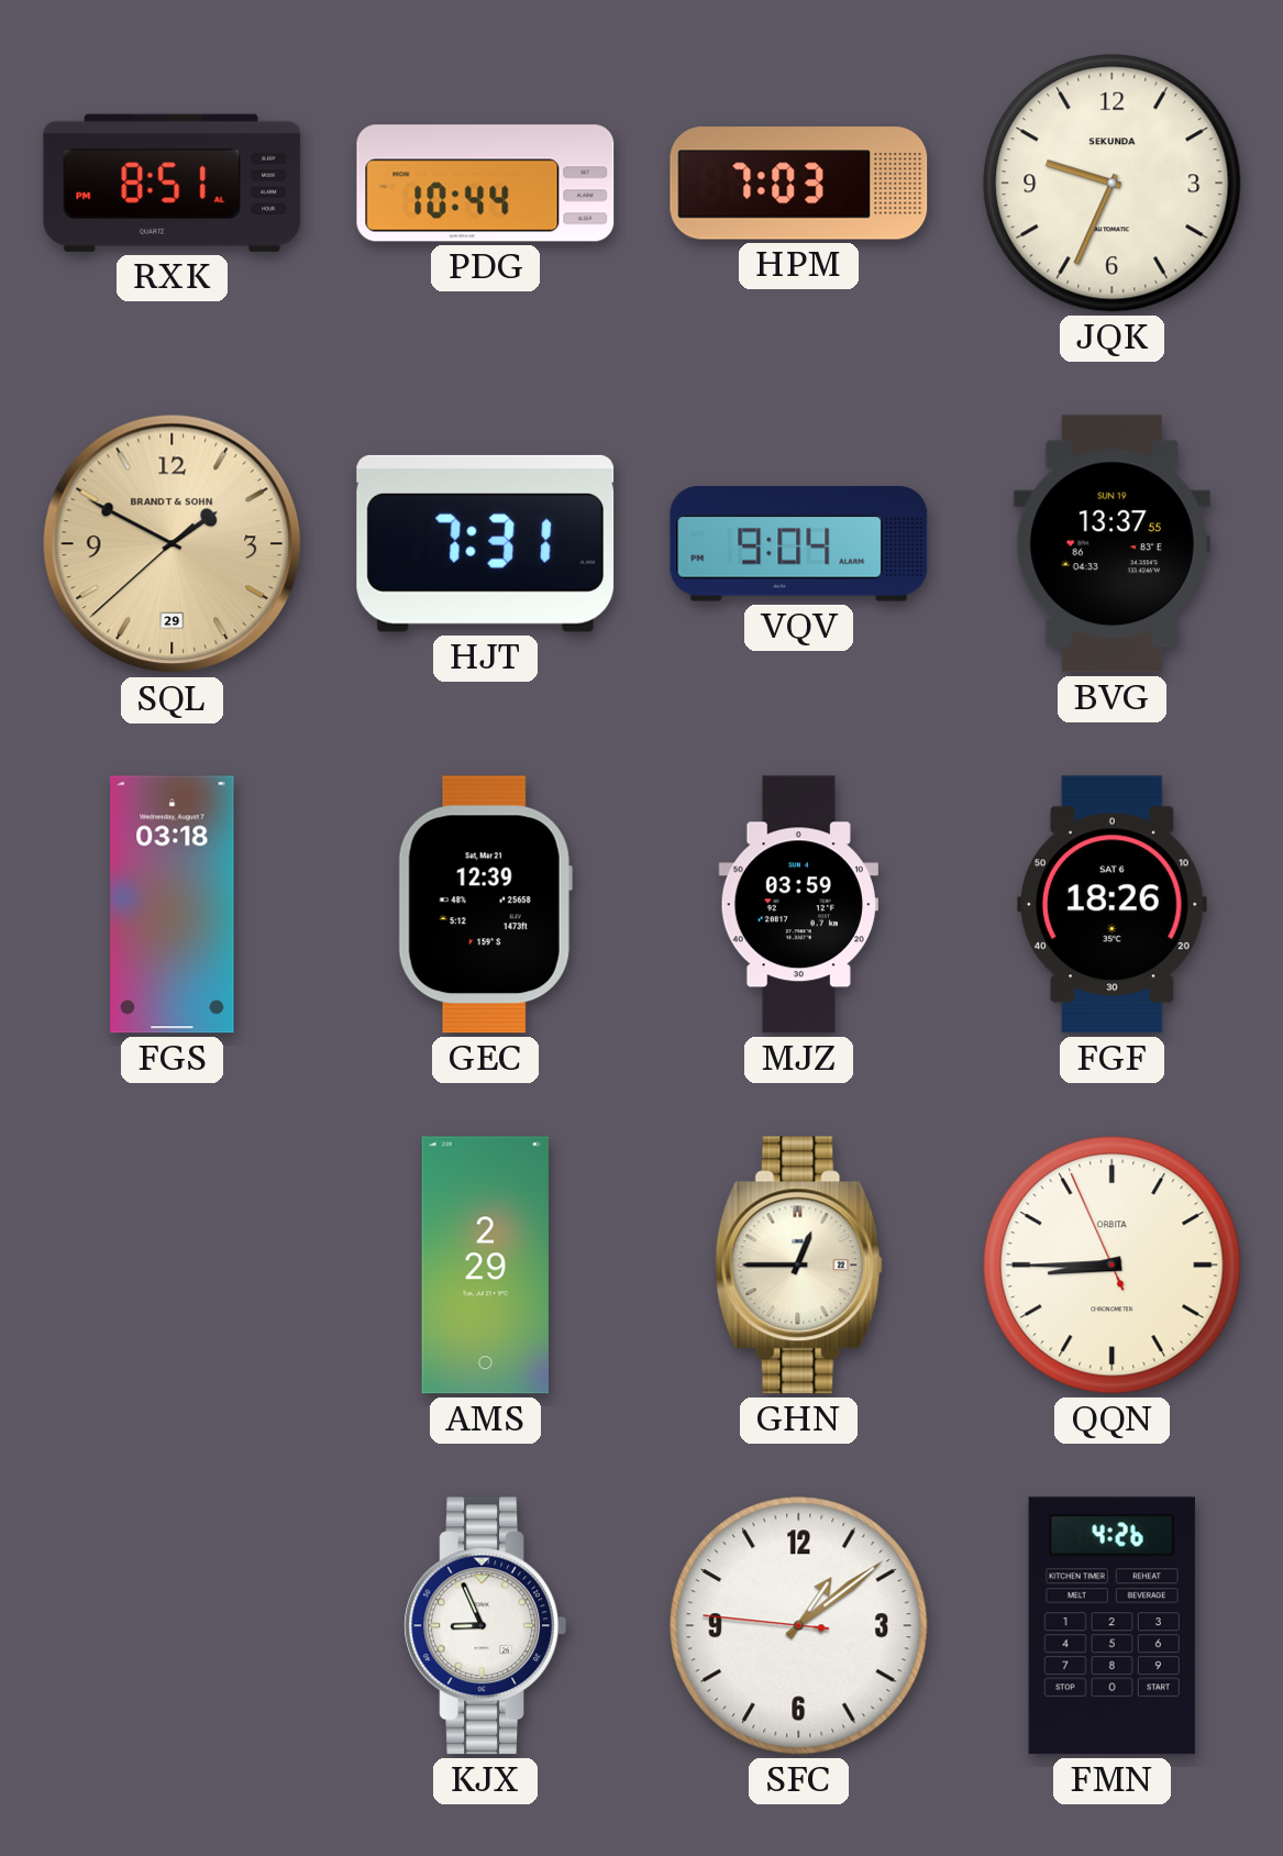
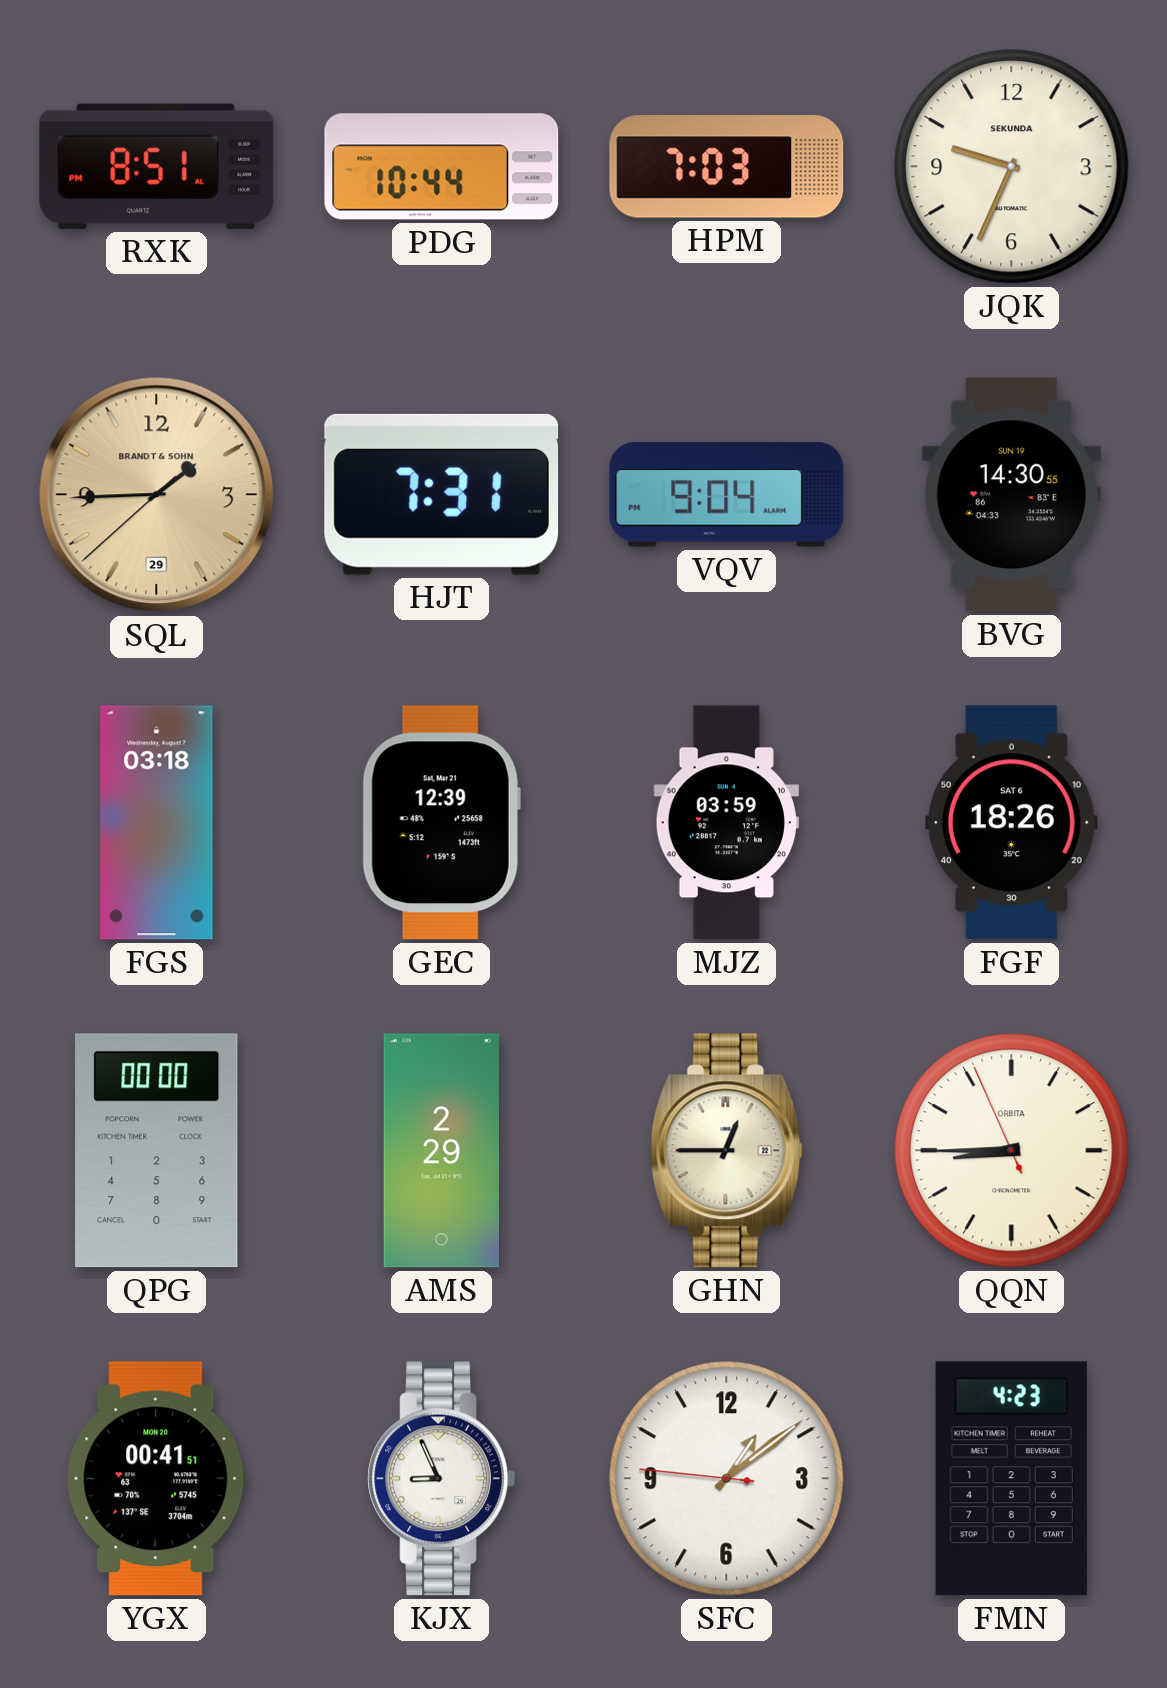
SQL: 1:49 -> 1:44
BVG: 13:37 -> 14:30
QPG: none -> 00:00
YGX: none -> 00:41
FMN: 4:26 -> 4:23
